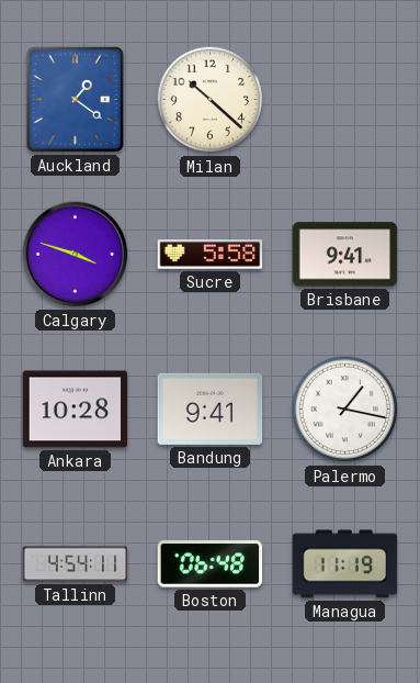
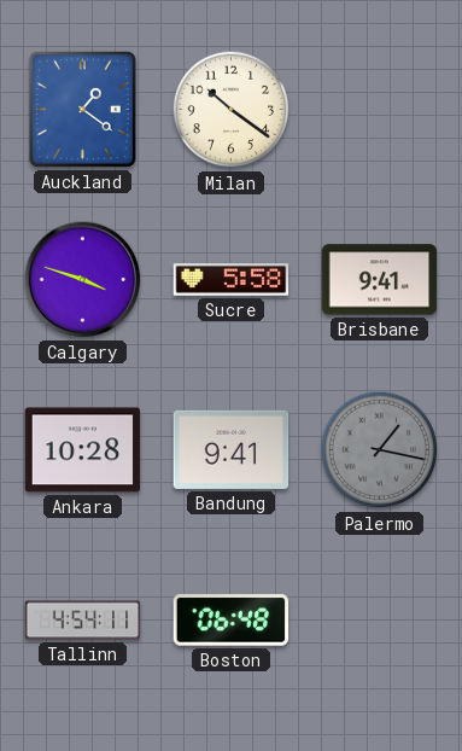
Milan: 10:22 -> 10:21
Palermo dial: white -> grey
Managua: 11:19 -> none
